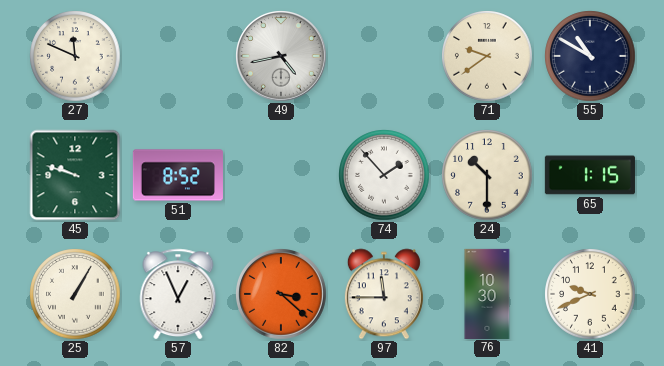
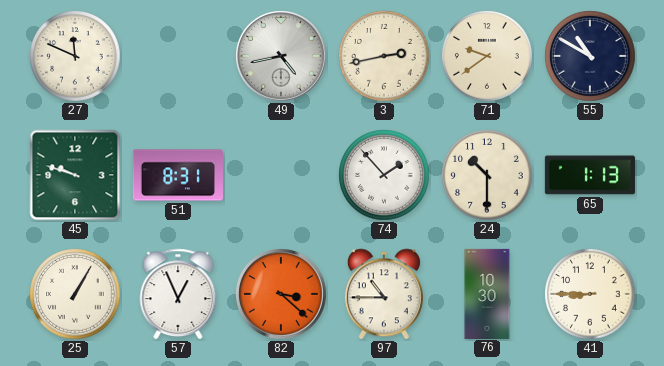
3: none -> 2:43
51: 8:52 -> 8:31
65: 1:15 -> 1:13
97: 11:45 -> 10:45
41: 9:41 -> 8:45
